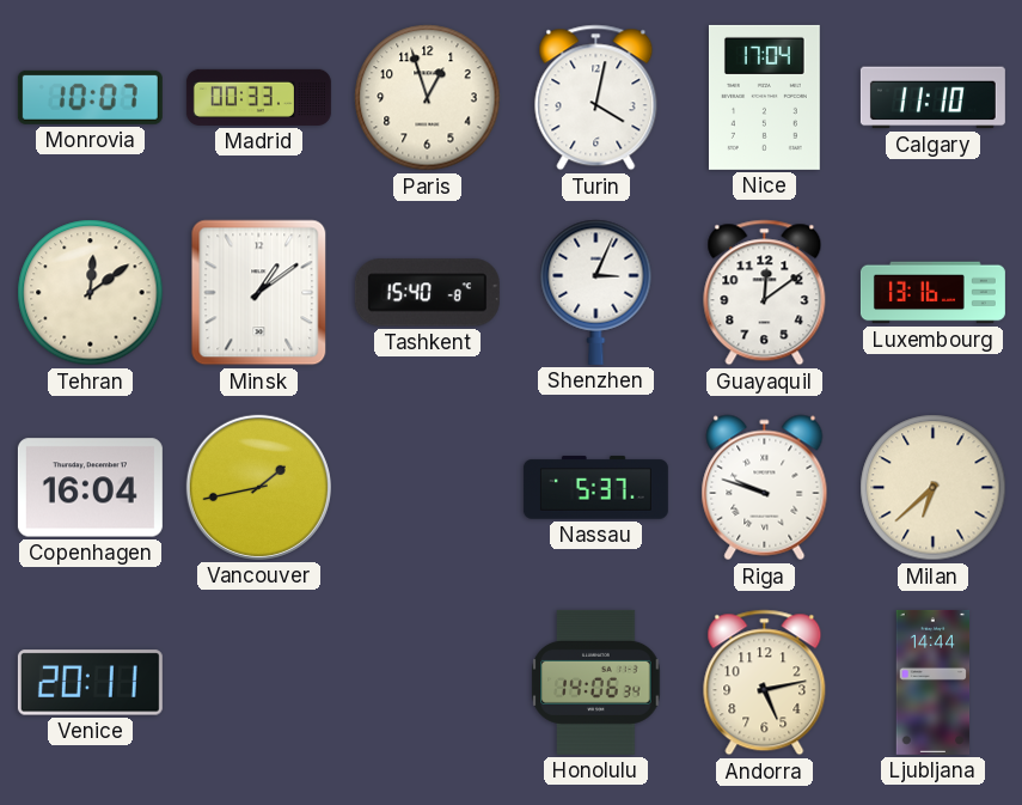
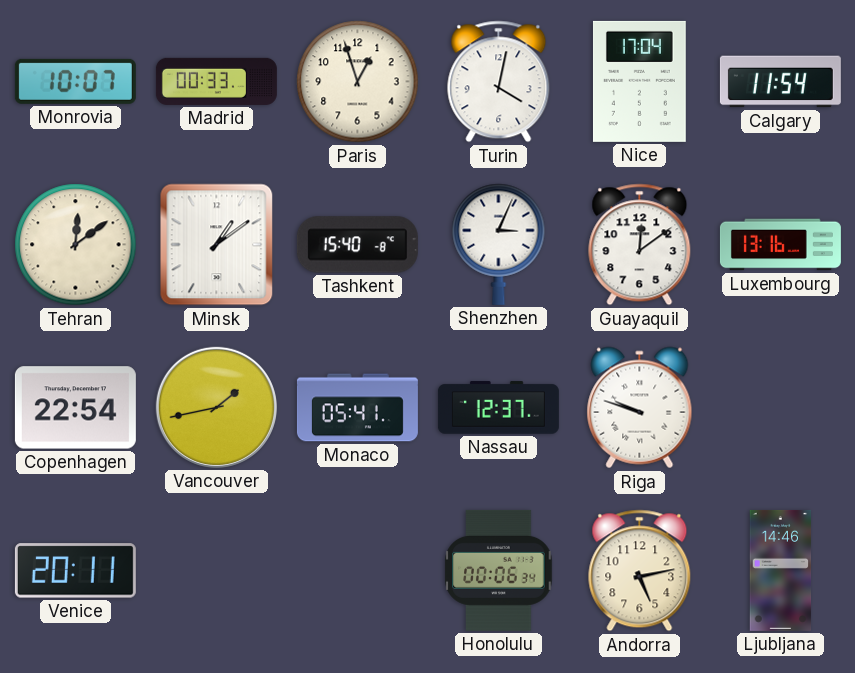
Calgary: 11:10 -> 11:54
Copenhagen: 16:04 -> 22:54
Monaco: none -> 05:41
Nassau: 5:37 -> 12:37
Milan: 6:38 -> none
Honolulu: 14:06 -> 00:06
Ljubljana: 14:44 -> 14:46
